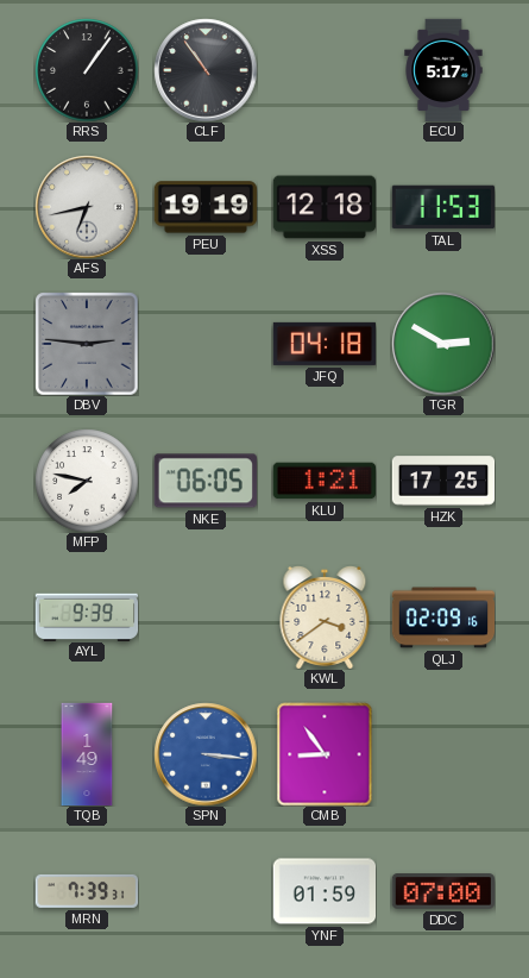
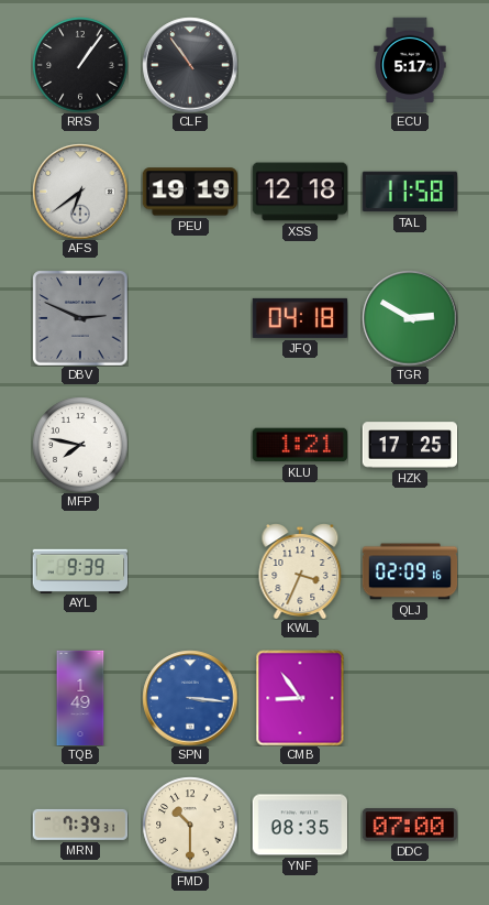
AFS: 6:43 -> 6:39
TAL: 11:53 -> 11:58
DBV: 2:46 -> 2:49
NKE: 06:05 -> none
KWL: 3:39 -> 3:34
FMD: none -> 10:30
YNF: 01:59 -> 08:35
